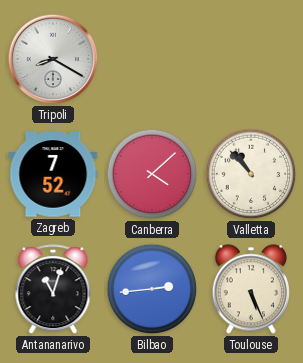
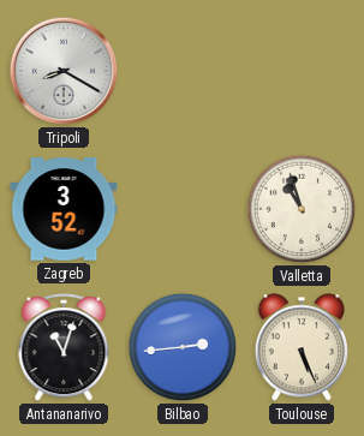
Zagreb: 7:52 -> 3:52
Canberra: 4:08 -> none
Valletta: 10:53 -> 10:57
